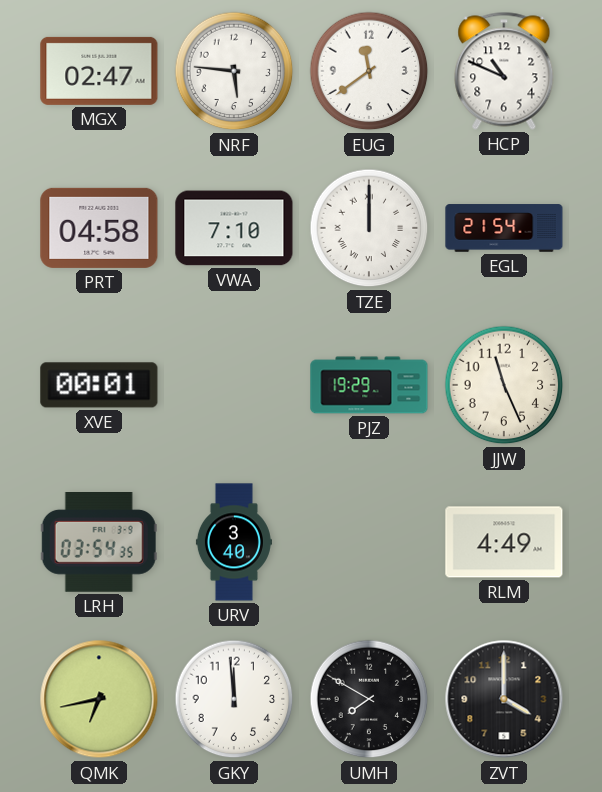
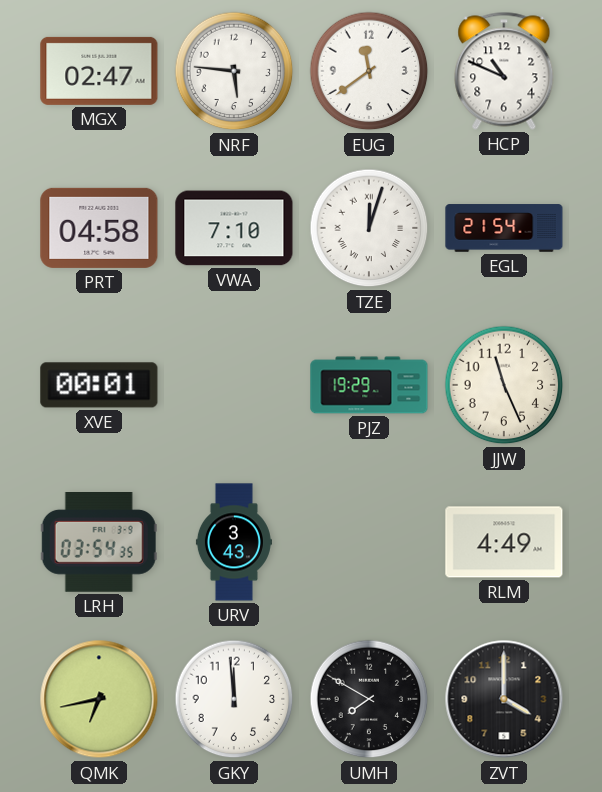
TZE: 12:00 -> 12:03
URV: 3:40 -> 3:43
